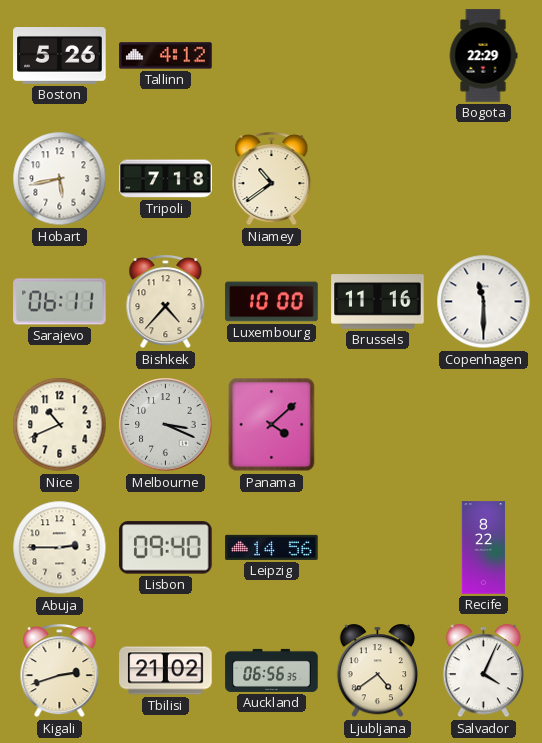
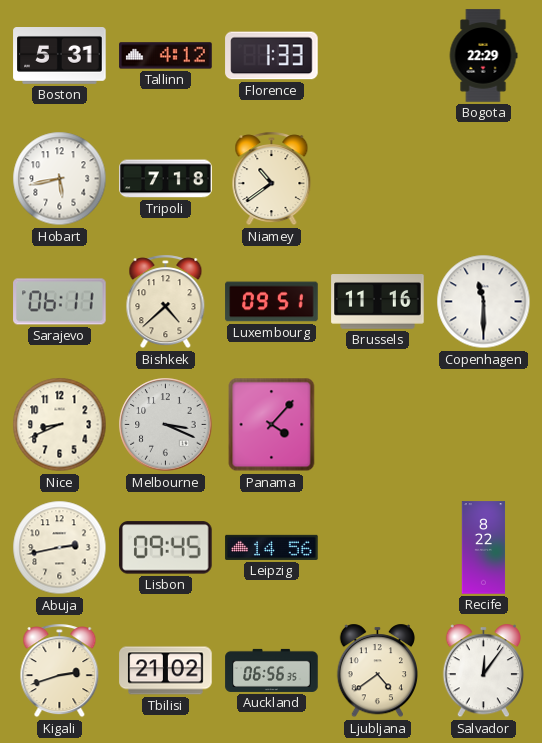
Boston: 5:26 -> 5:31
Florence: none -> 1:33
Bishkek: 4:37 -> 4:38
Luxembourg: 10:00 -> 09:51
Nice: 10:41 -> 8:41
Panama: 4:08 -> 4:07
Abuja: 2:45 -> 2:43
Lisbon: 09:40 -> 09:45
Salvador: 4:04 -> 12:06
